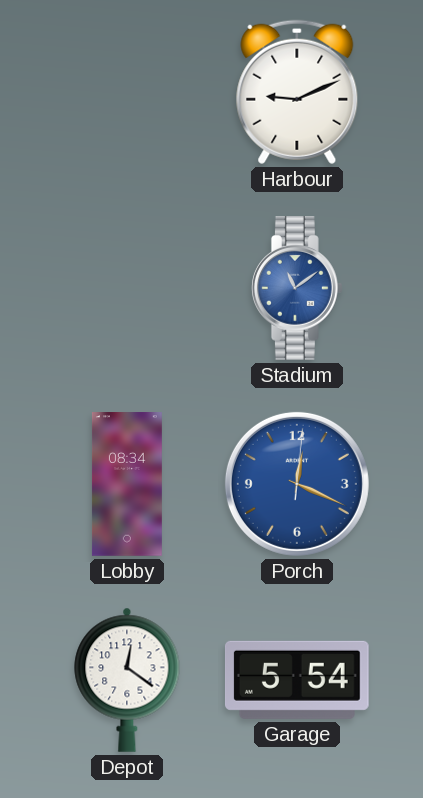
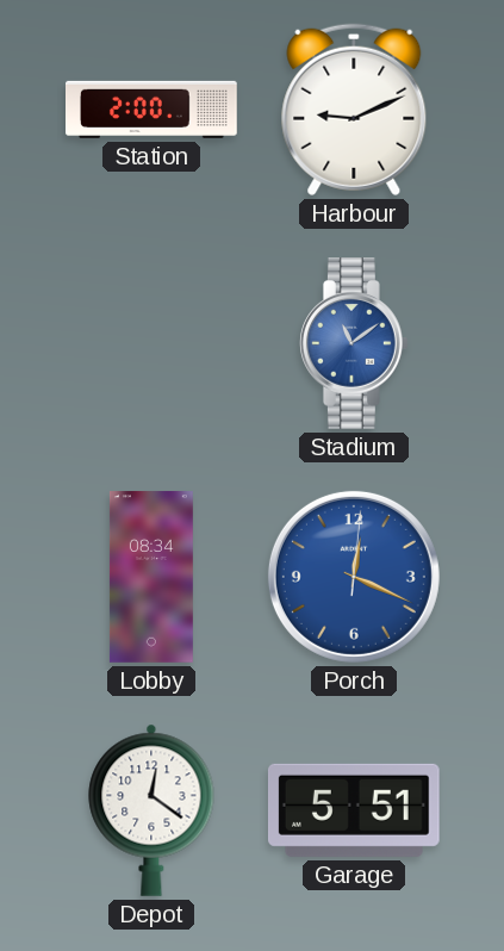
Station: none -> 2:00
Garage: 5:54 -> 5:51
